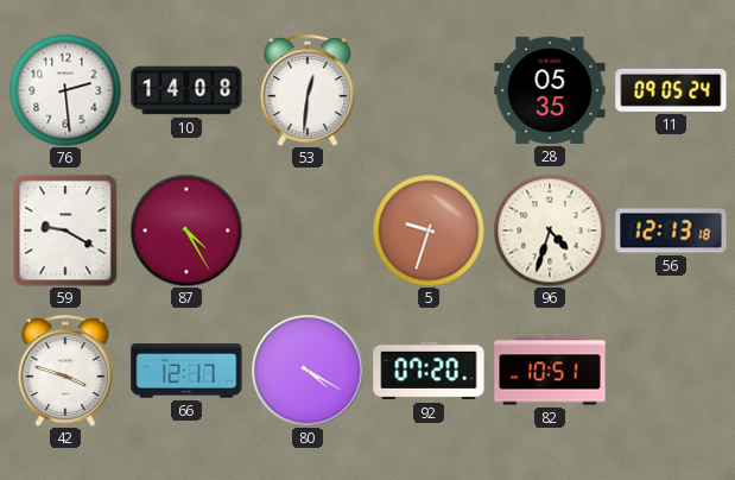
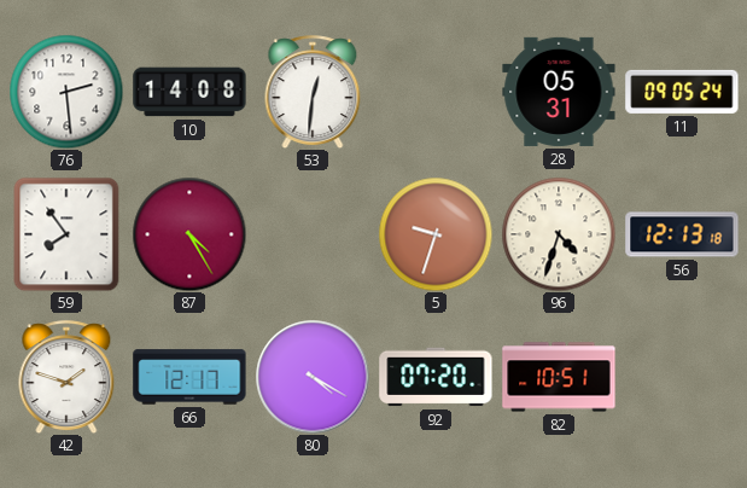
28: 05:35 -> 05:31
59: 9:20 -> 7:54
42: 3:48 -> 1:48
